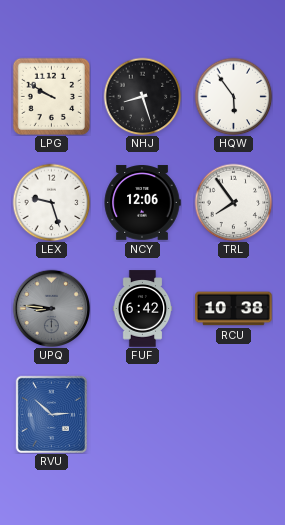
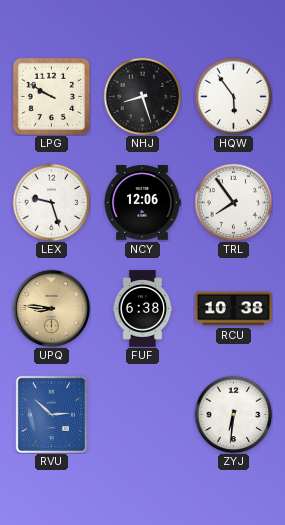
UPQ dial: grey -> champagne
FUF: 6:42 -> 6:38
ZYJ: none -> 6:31
